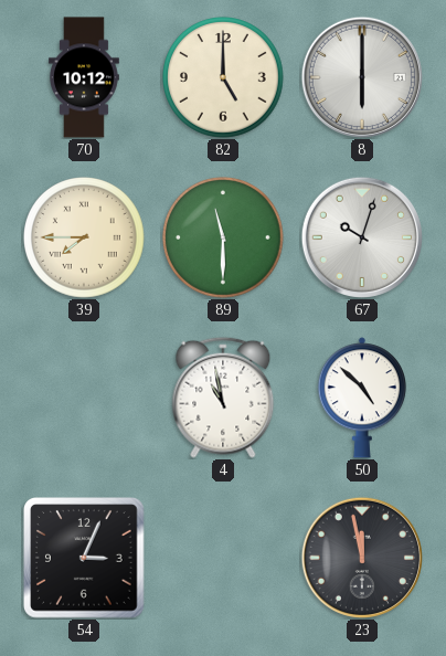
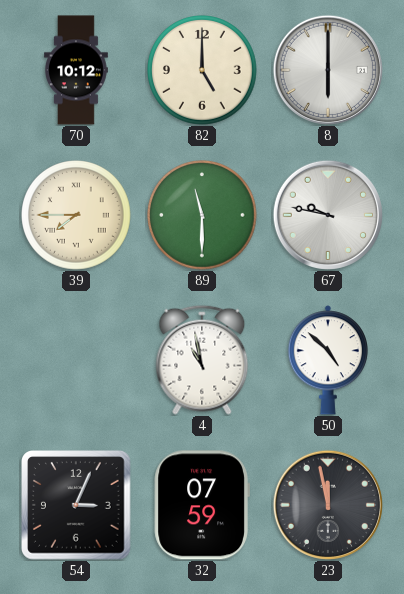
67: 10:03 -> 9:47
32: none -> 07:59
